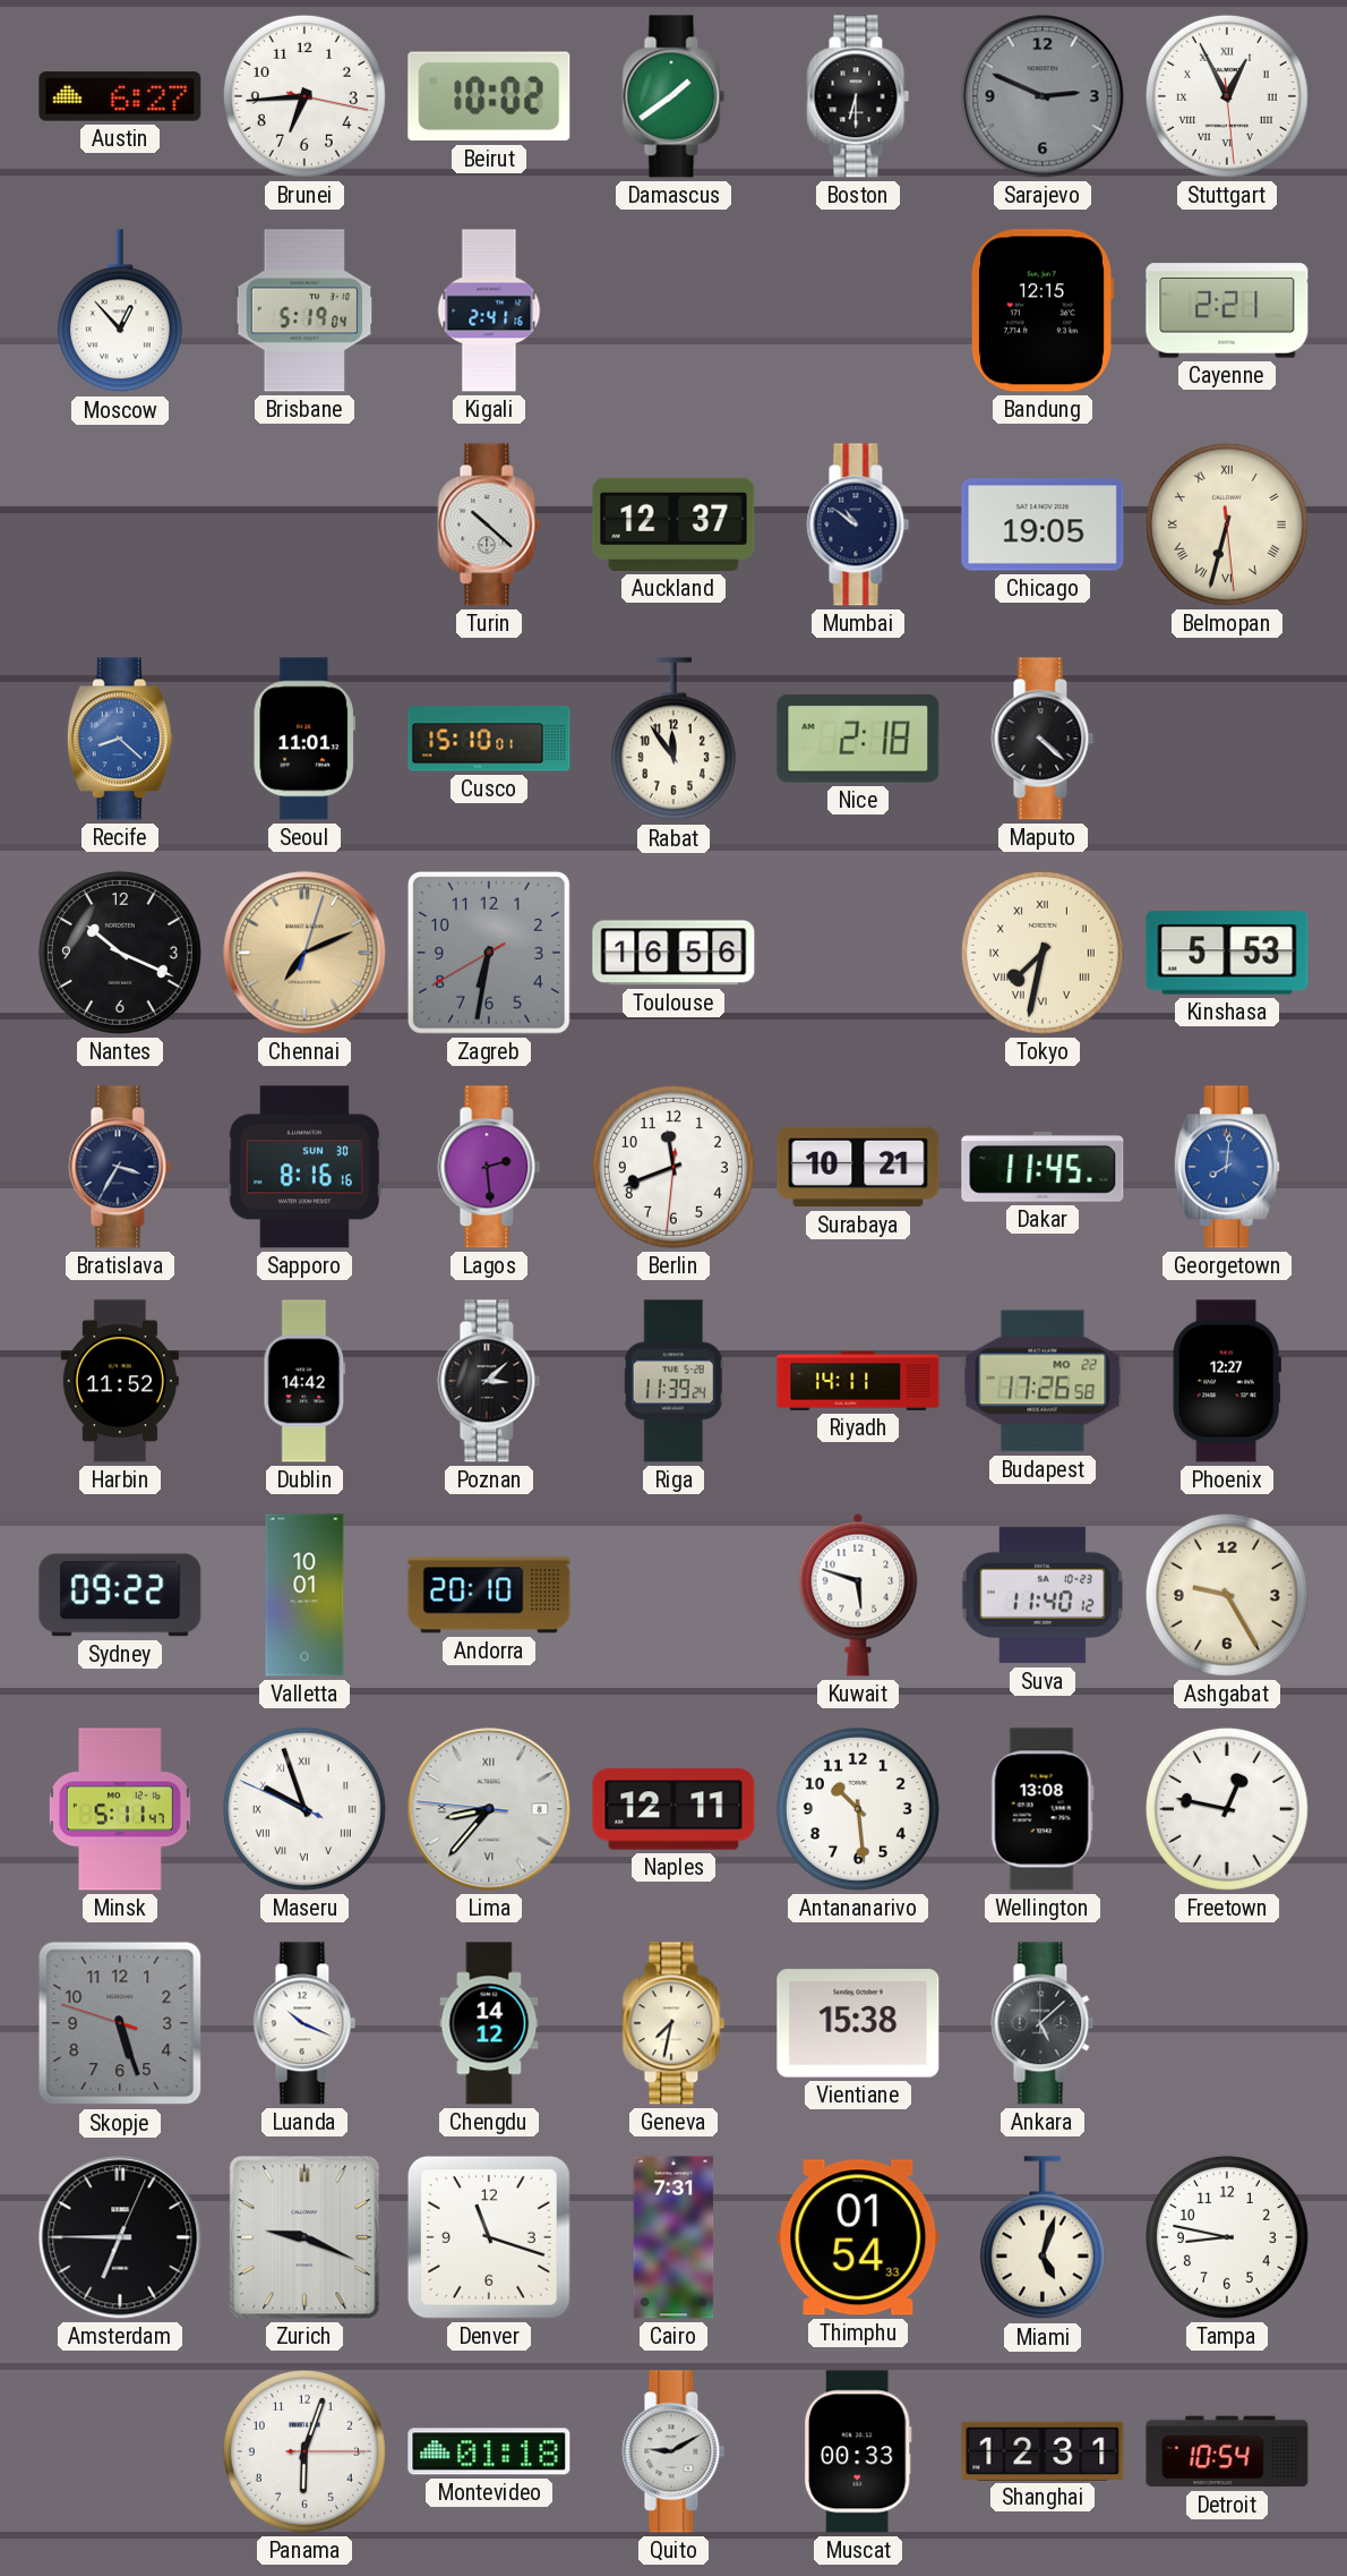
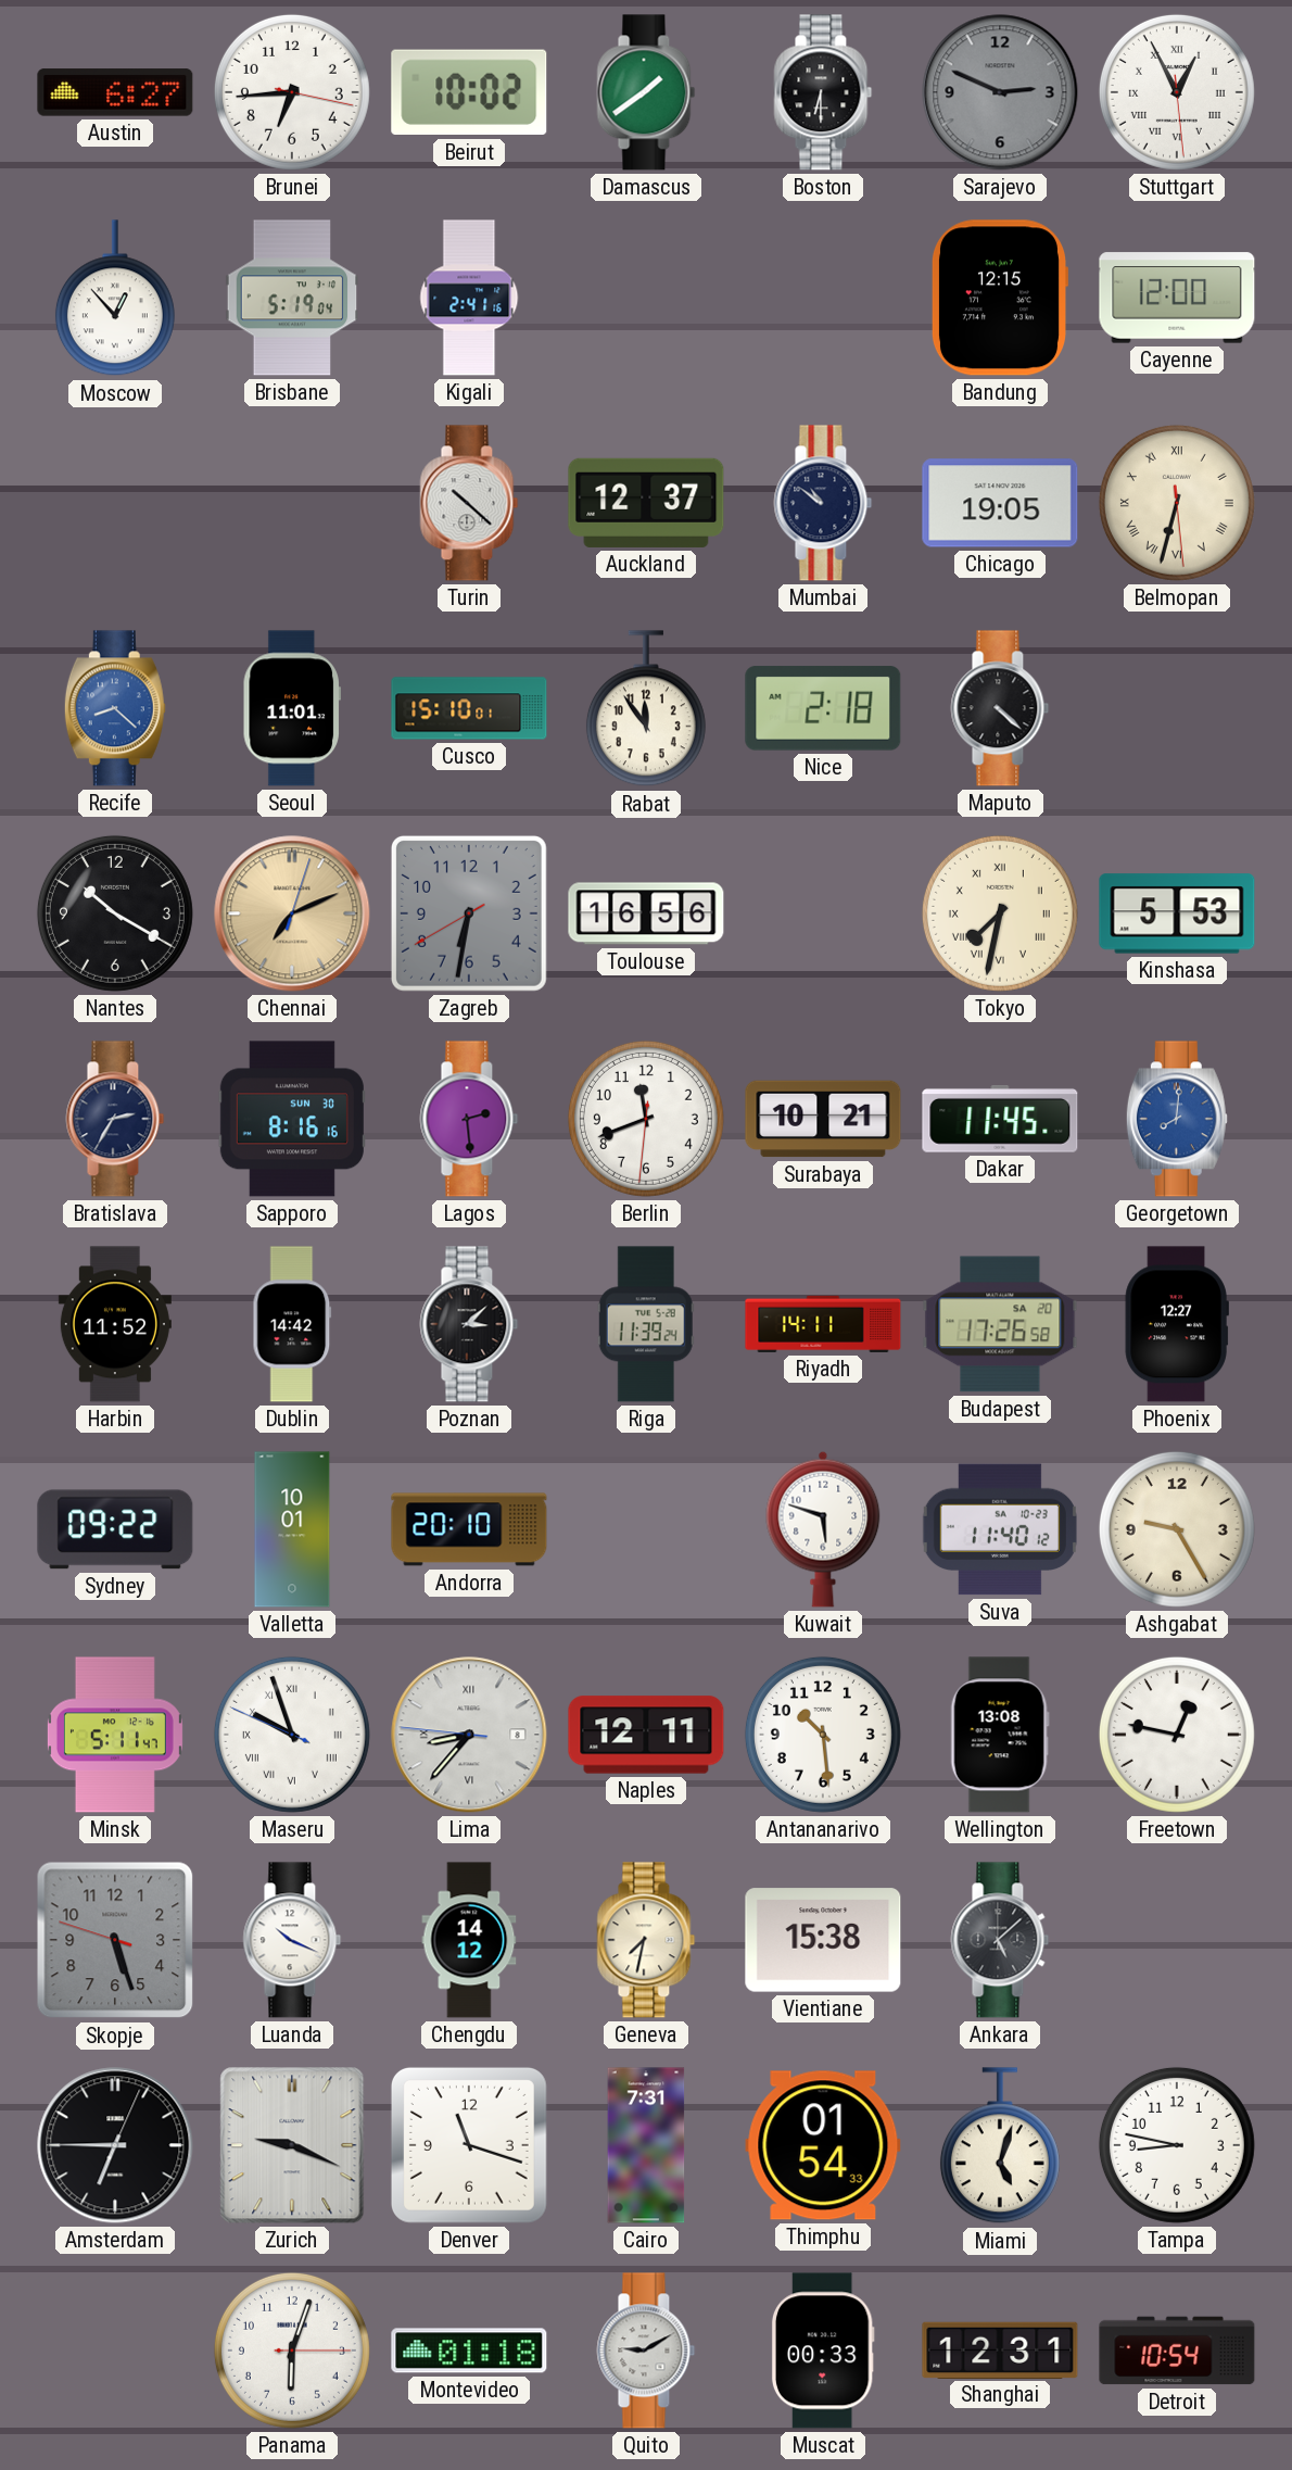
Cayenne: 2:21 -> 12:00
Nantes: 10:19 -> 10:20
Bratislava: 3:35 -> 2:35
Budapest date: MO 22 -> SA 20
